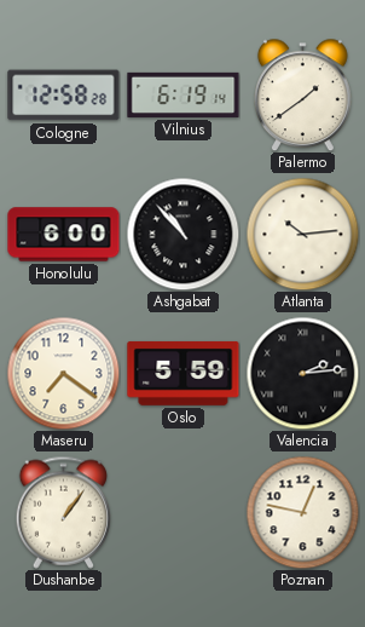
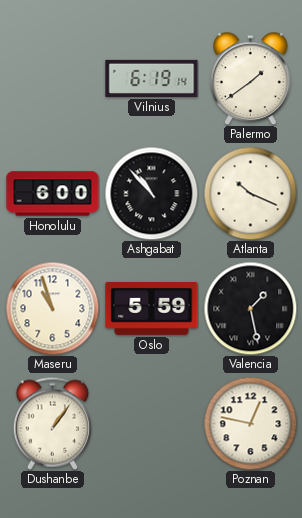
Cologne: 12:58 -> none
Atlanta: 10:14 -> 10:19
Maseru: 7:21 -> 10:57
Valencia: 2:14 -> 1:28
